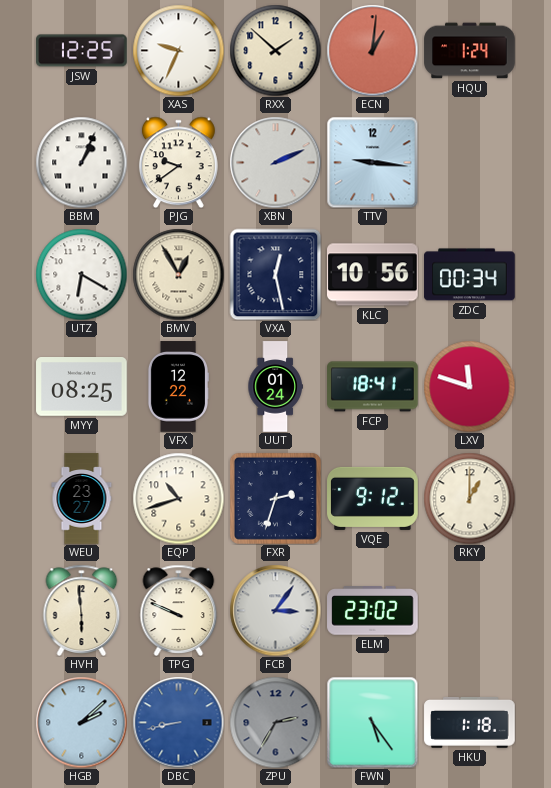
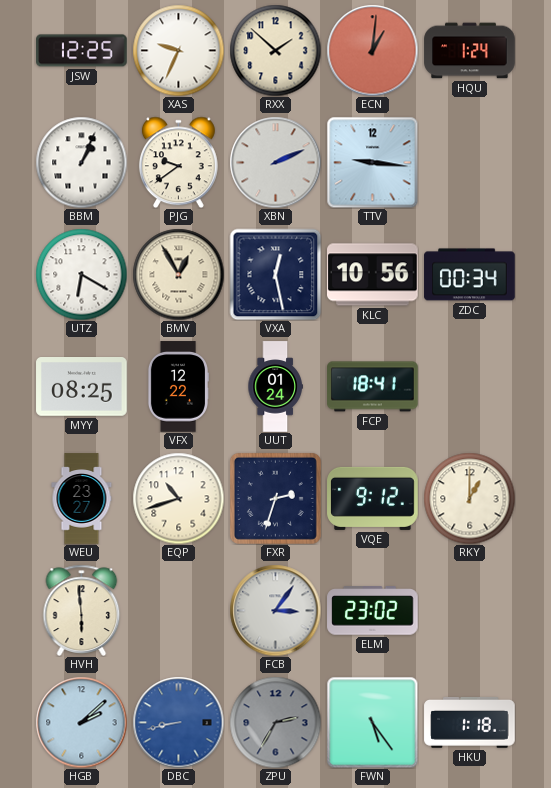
LXV: 11:48 -> none
TPG: 9:49 -> none
